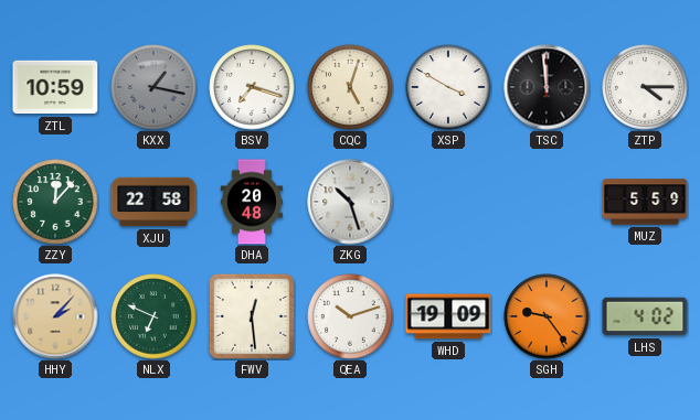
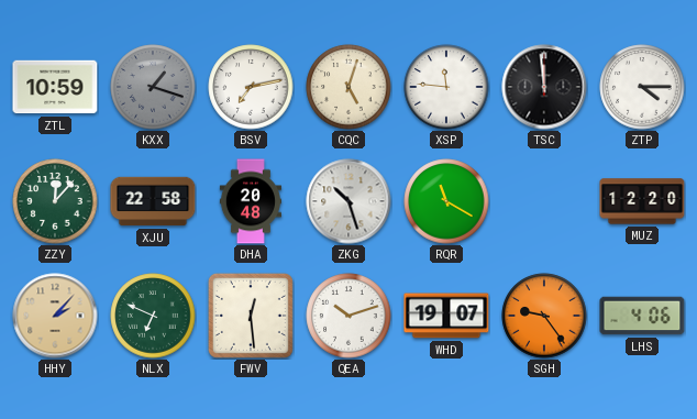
KXX: 1:17 -> 1:18
BSV: 7:18 -> 7:13
XSP: 3:50 -> 11:46
RQR: none -> 11:20
MUZ: 5:59 -> 12:20
WHD: 19:09 -> 19:07
LHS: 4:02 -> 4:06
